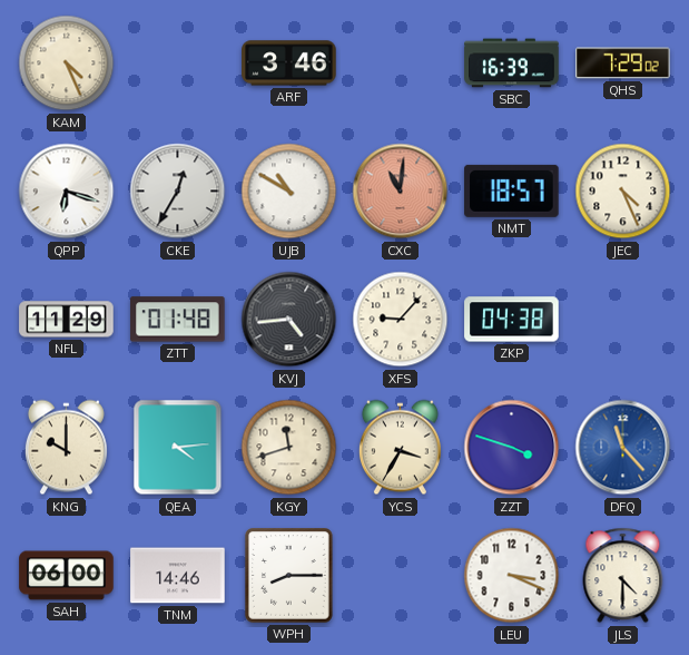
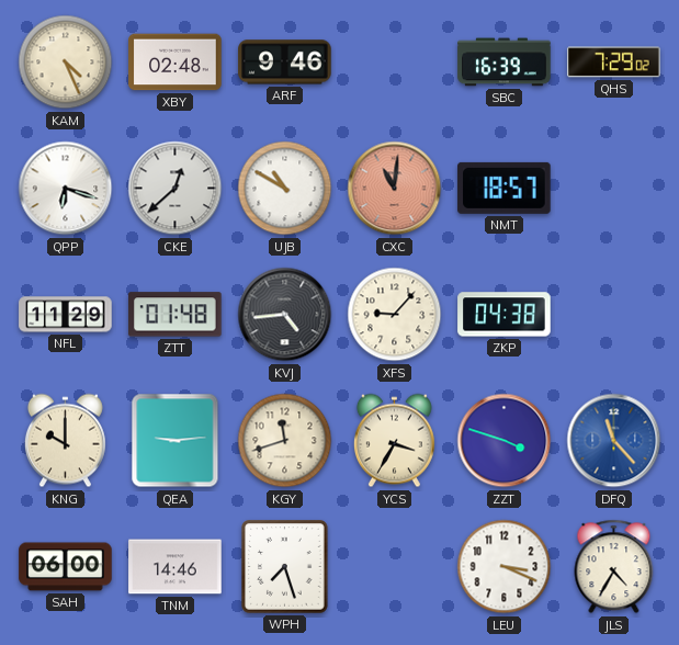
XBY: none -> 02:48
ARF: 3:46 -> 9:46
CKE: 12:35 -> 12:38
JEC: 4:26 -> none
QEA: 4:14 -> 9:14
WPH: 8:15 -> 7:27
JLS: 4:30 -> 4:35
